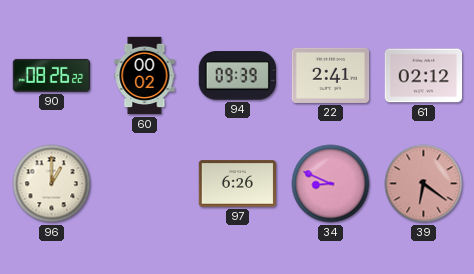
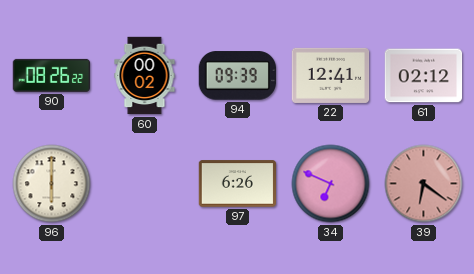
22: 2:41 -> 12:41
96: 1:00 -> 6:00
34: 8:49 -> 6:49
